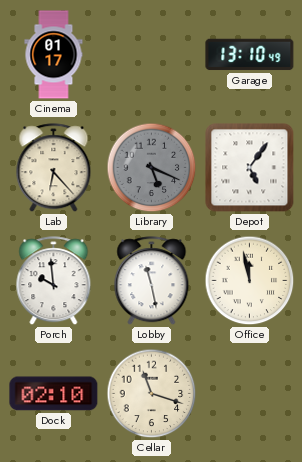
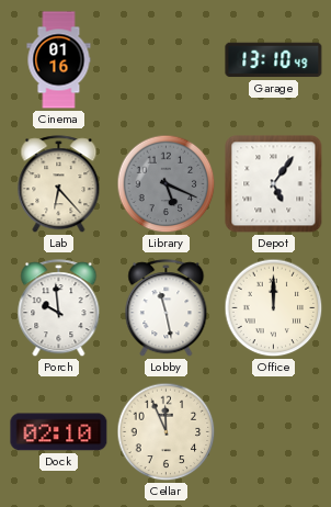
Cinema: 01:17 -> 01:16
Office: 11:58 -> 12:00
Cellar: 11:18 -> 11:56
